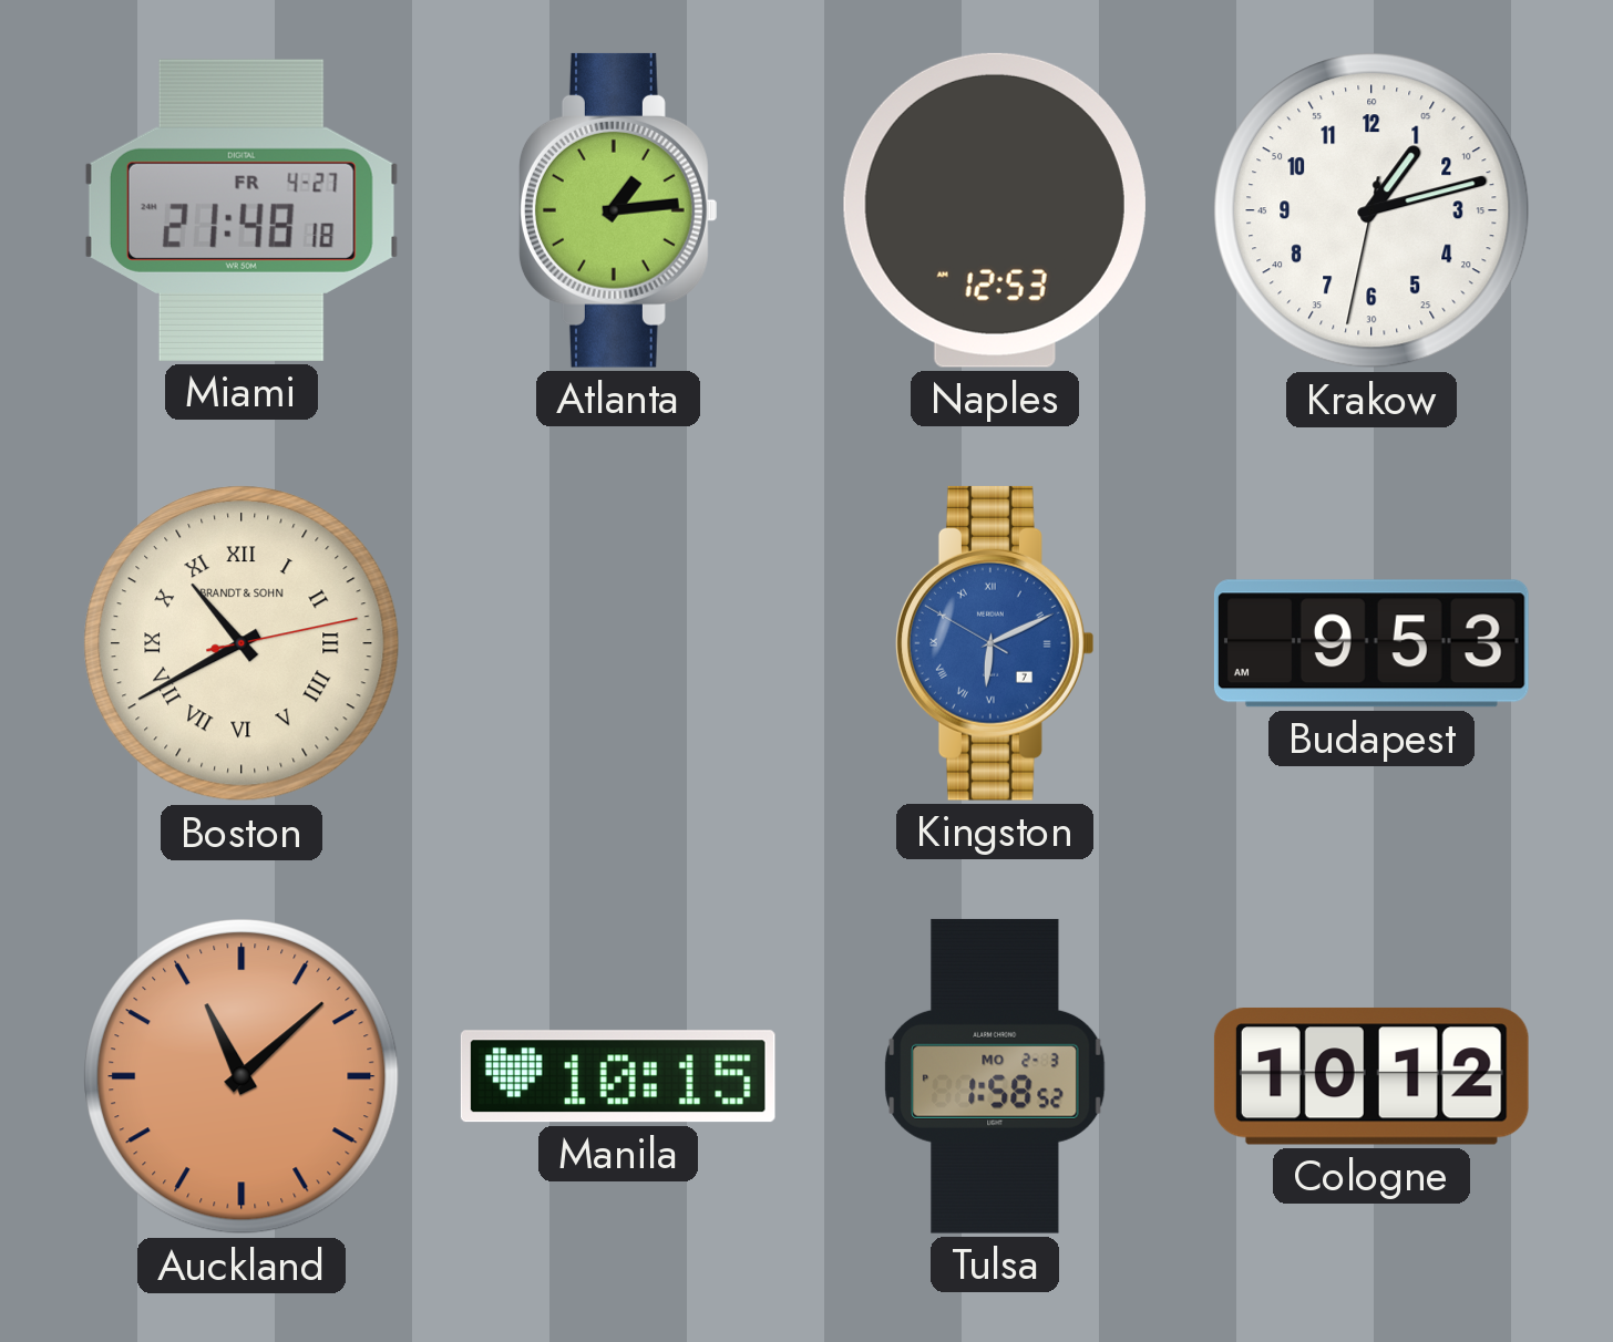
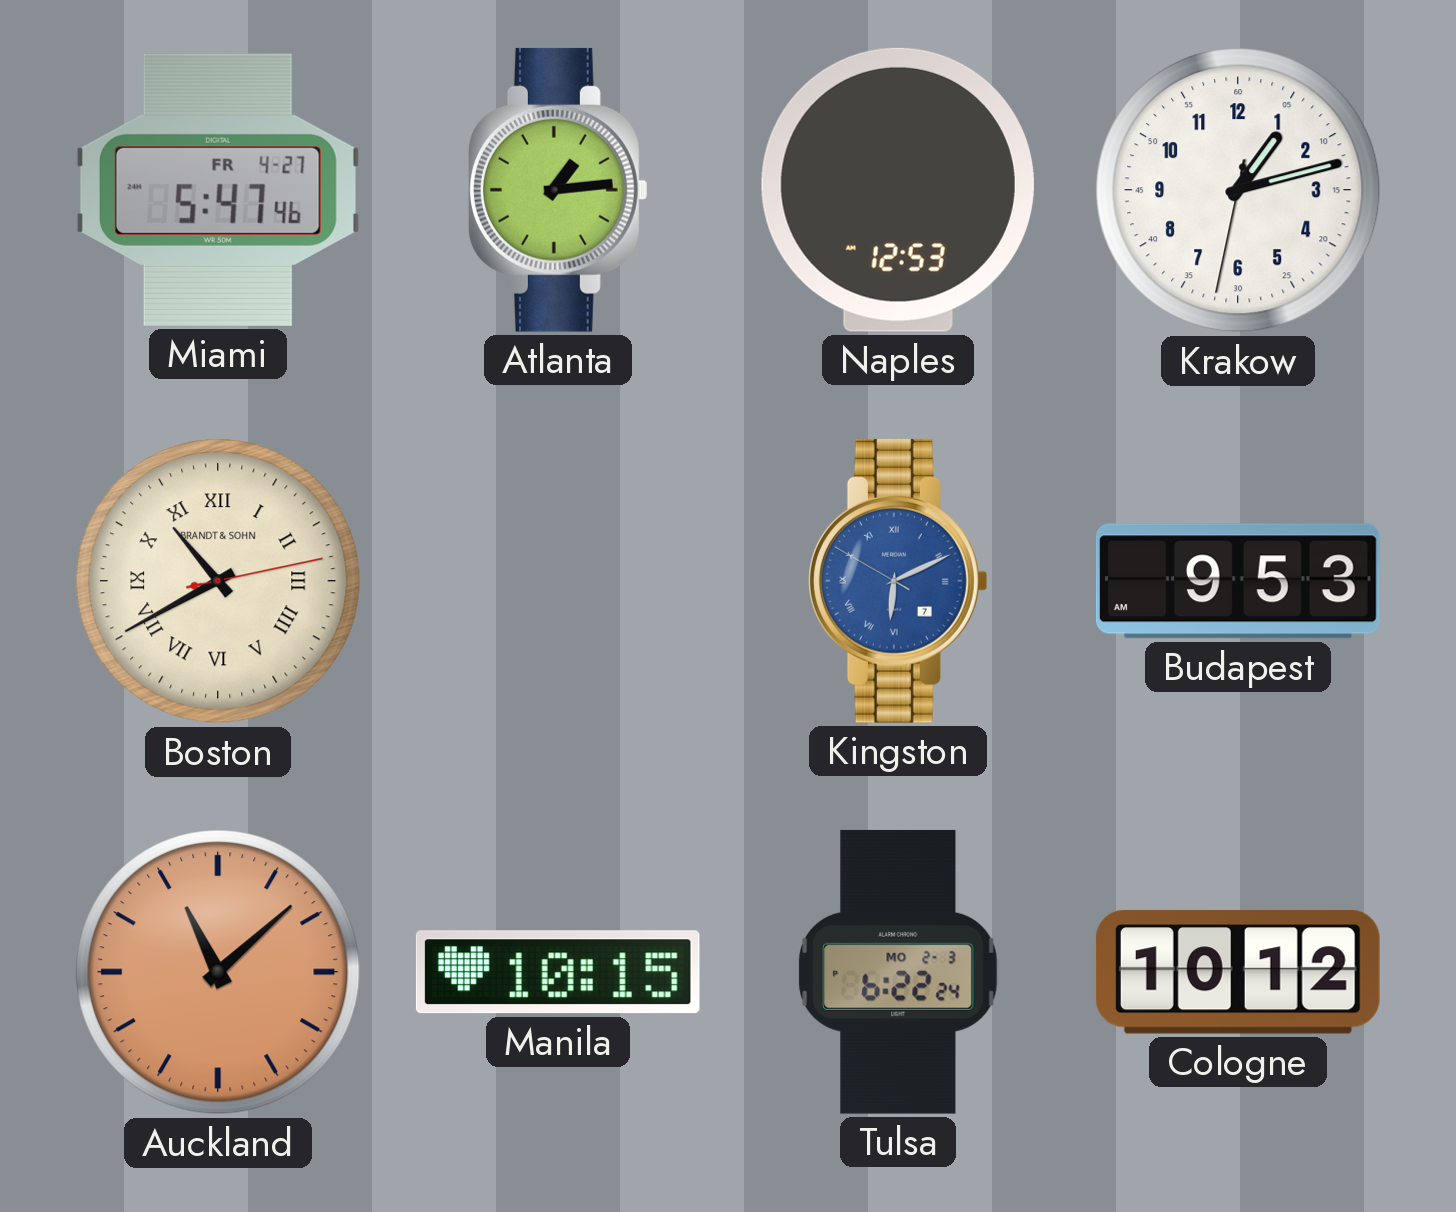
Miami: 21:48 -> 5:47
Tulsa: 1:58 -> 6:22
